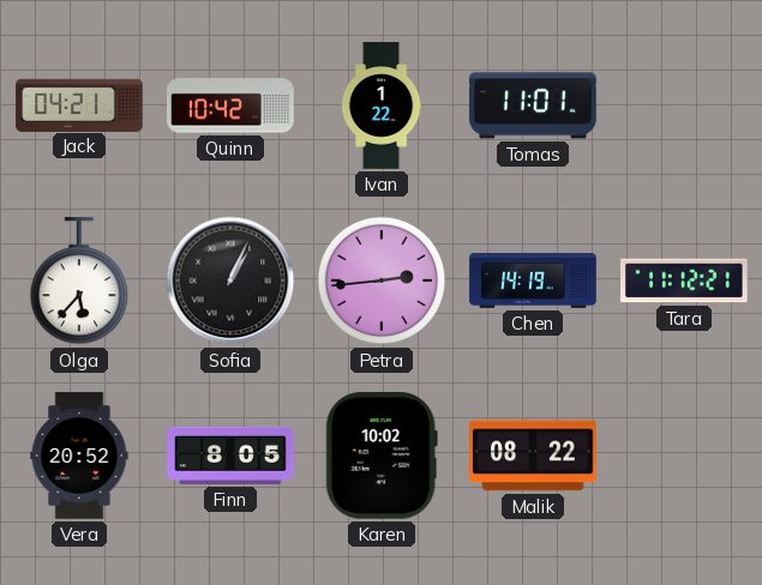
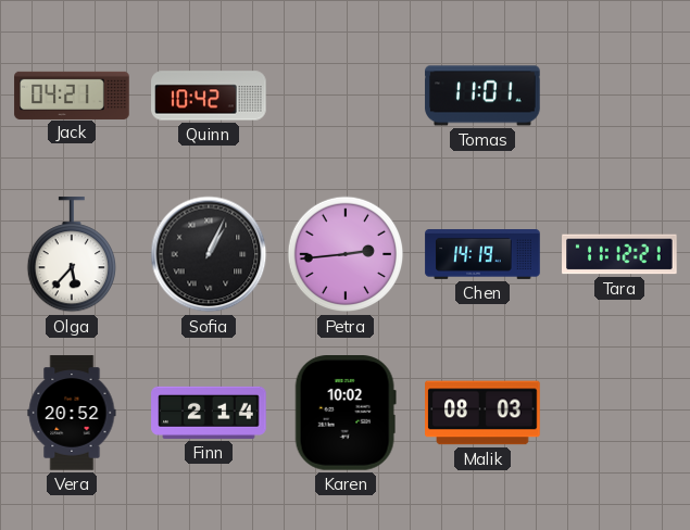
Ivan: 1:22 -> none
Finn: 8:05 -> 2:14
Malik: 08:22 -> 08:03
